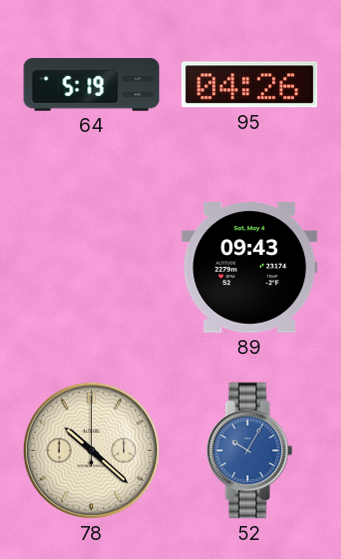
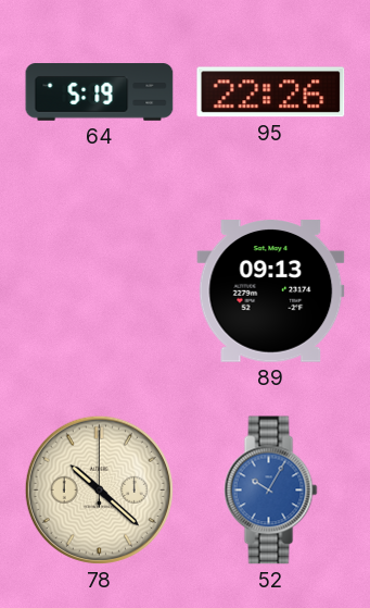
95: 04:26 -> 22:26
89: 09:43 -> 09:13
